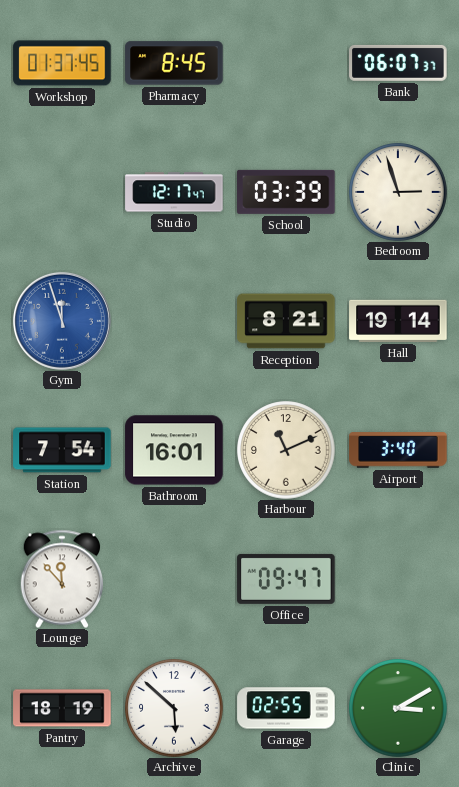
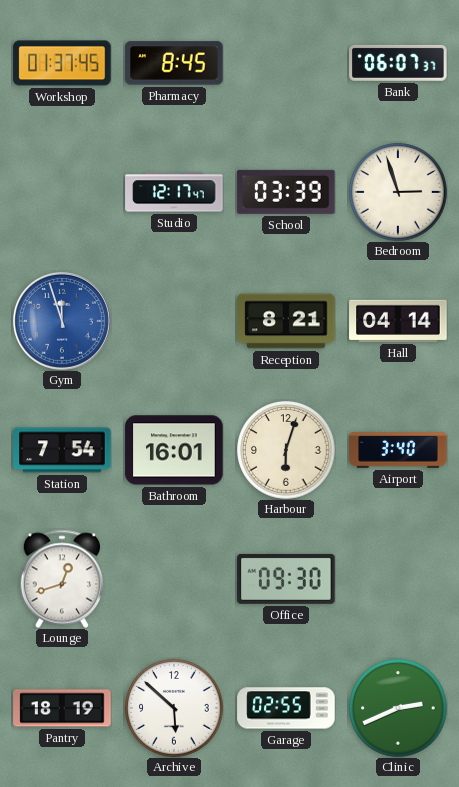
Hall: 19:14 -> 04:14
Harbour: 11:11 -> 6:03
Lounge: 11:53 -> 12:42
Office: 09:47 -> 09:30
Clinic: 3:10 -> 2:41
